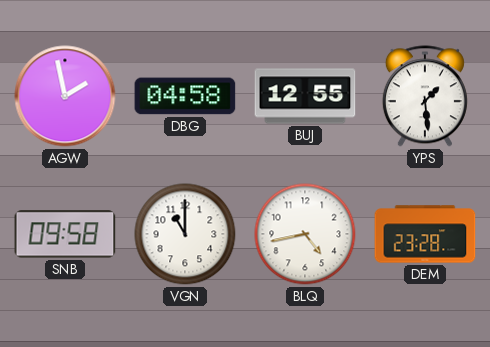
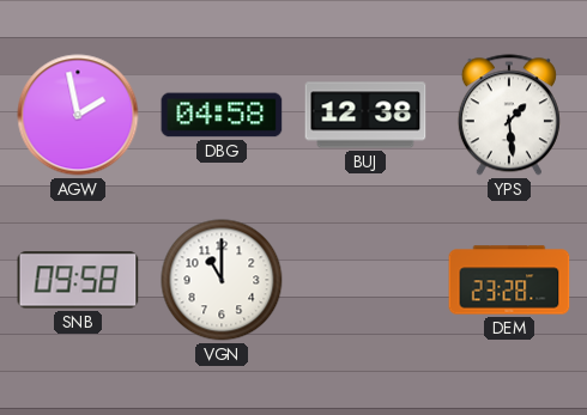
BUJ: 12:55 -> 12:38
BLQ: 4:43 -> none
